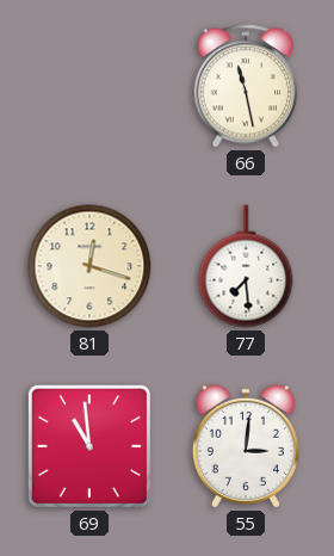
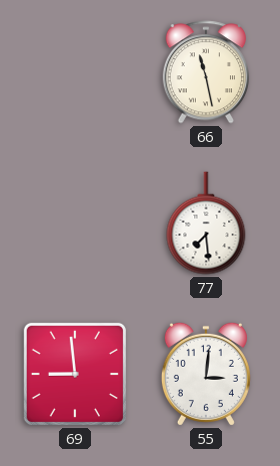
81: 12:18 -> none
69: 10:59 -> 8:59
